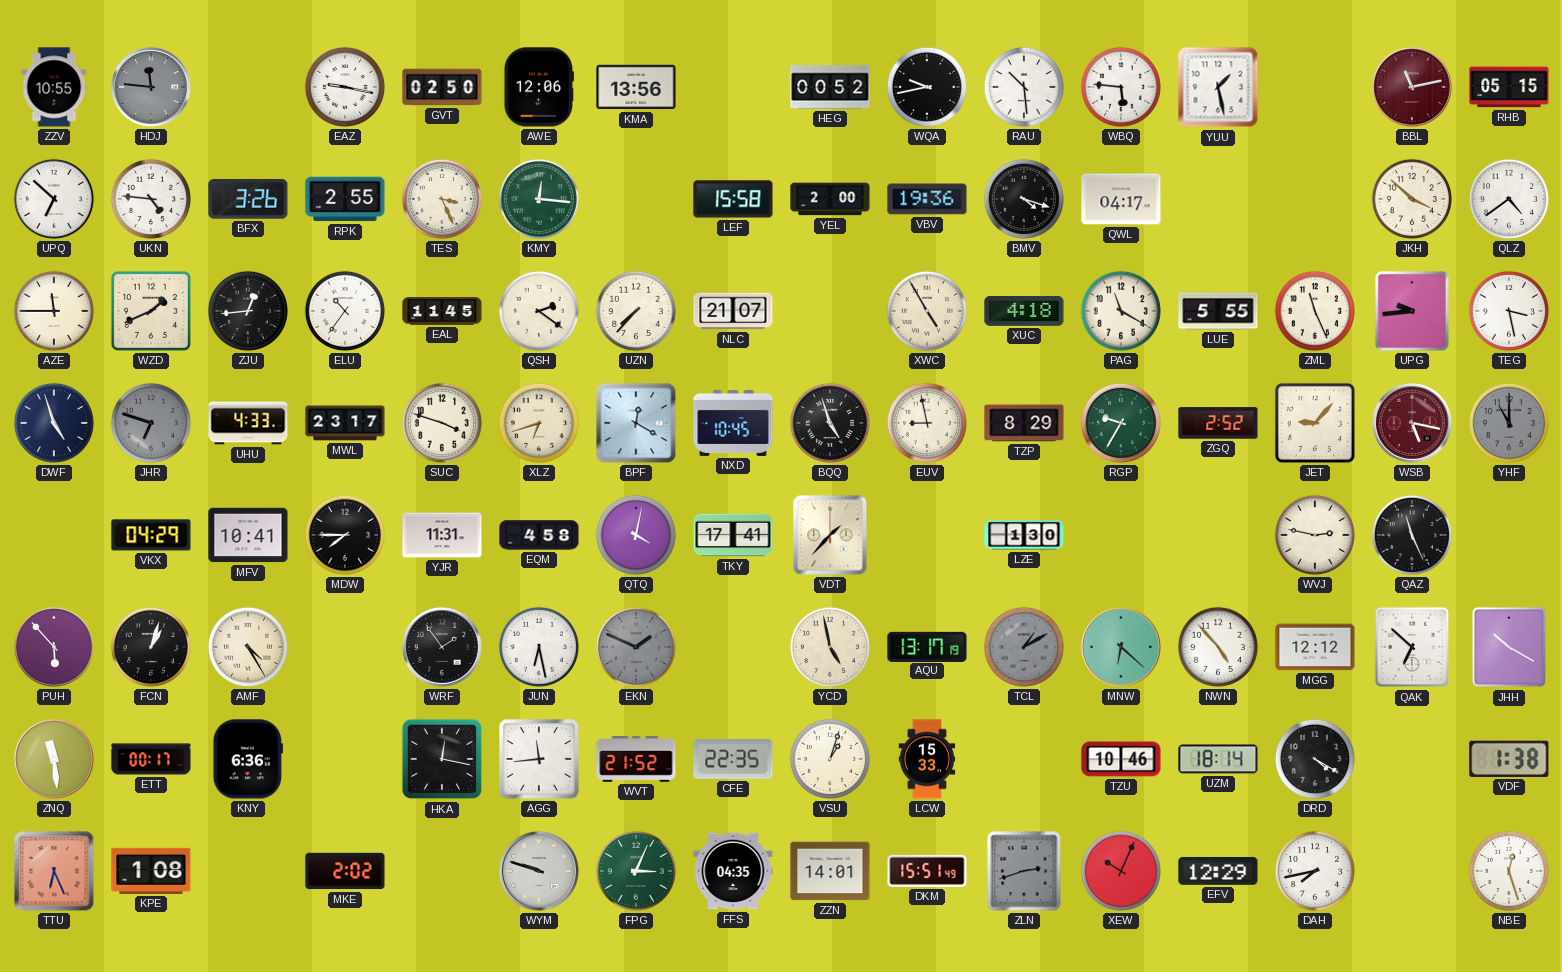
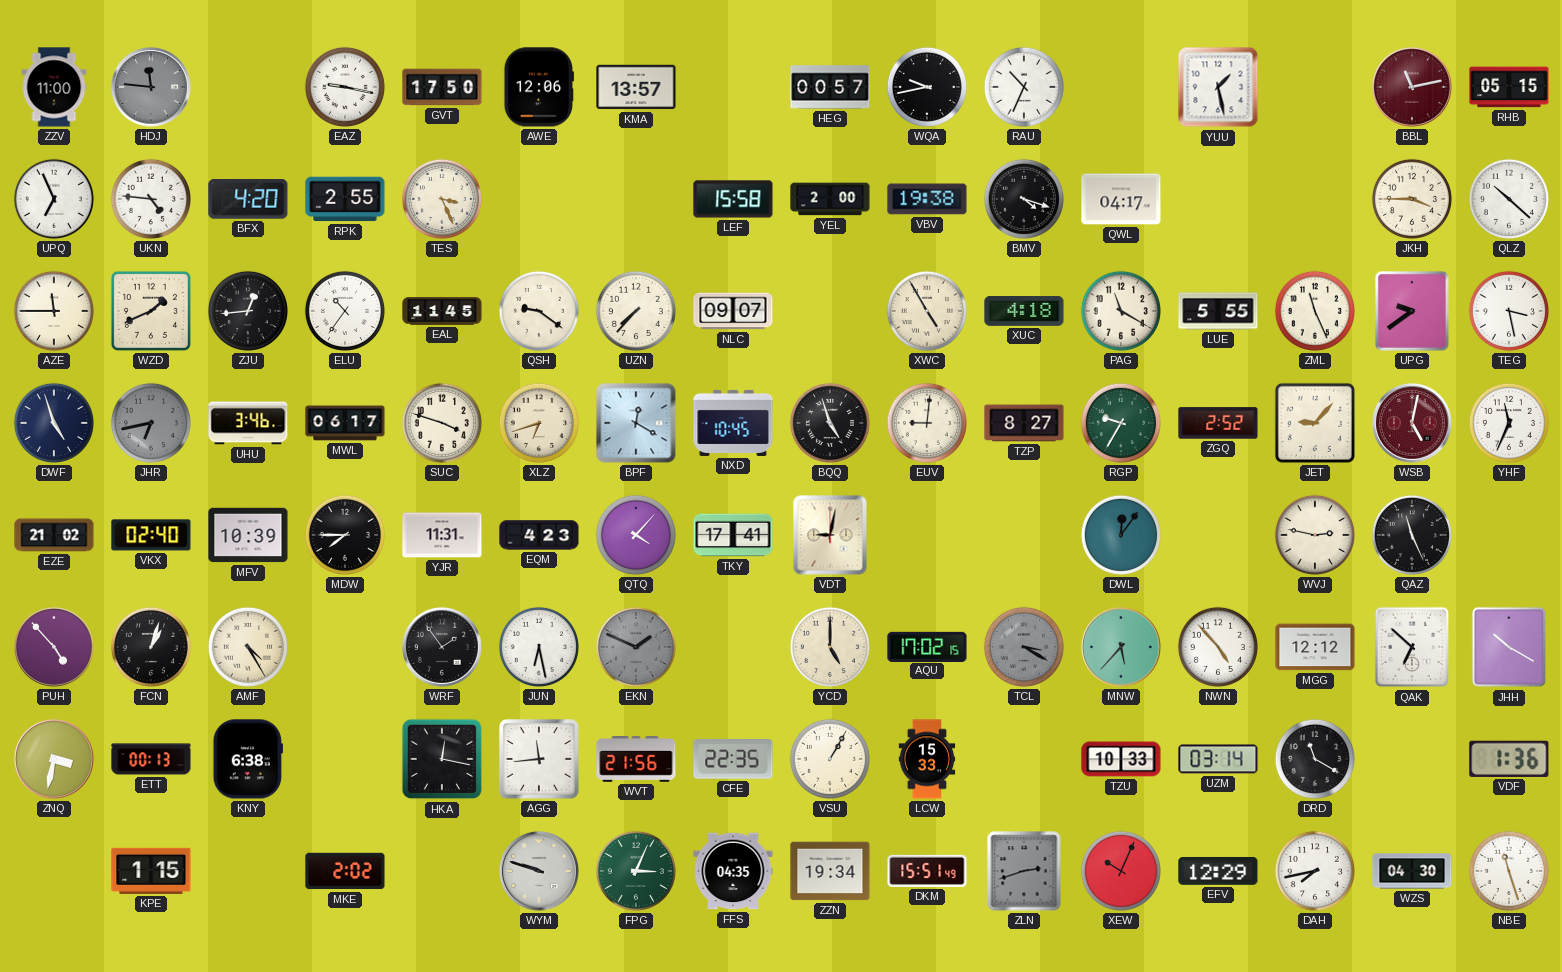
ZZV: 10:55 -> 11:00
GVT: 02:50 -> 17:50
KMA: 13:56 -> 13:57
HEG: 00:52 -> 00:57
RAU: 10:29 -> 10:34
WBQ: 5:46 -> none
UPQ: 6:52 -> 6:56
BFX: 3:26 -> 4:20
KMY: 12:16 -> none
VBV: 19:36 -> 19:38
JKH: 3:52 -> 3:45
QLZ: 4:39 -> 10:22
QSH: 2:21 -> 9:21
NLC: 21:07 -> 09:07
UPG: 9:44 -> 9:39
JHR: 6:48 -> 6:43
UHU: 4:33 -> 3:46
MWL: 23:17 -> 06:17
EUV: 8:58 -> 9:01
TZP: 8:29 -> 8:27
WSB: 5:17 -> 5:02
YHF: 11:00 -> 11:34
YHF dial: grey -> white
EZE: none -> 21:02
VKX: 04:29 -> 02:40
MFV: 10:41 -> 10:39
EQM: 4:58 -> 4:23
QTQ: 4:02 -> 4:07
VDT: 1:37 -> 9:02
LZE: 1:30 -> none
DWL: none -> 12:06
PUH: 5:53 -> 4:53
YCD: 4:58 -> 5:00
AQU: 13:17 -> 17:02
TCL: 1:10 -> 3:20
MNW: 6:22 -> 5:37
ZNQ: 11:29 -> 3:32
ETT: 00:17 -> 00:13
KNY: 6:36 -> 6:38
WVT: 21:52 -> 21:56
VSU: 1:03 -> 1:05
TZU: 10:46 -> 10:33
UZM: 18:14 -> 03:14
DRD: 4:20 -> 11:20
VDF: 1:38 -> 1:36
TTU: 6:26 -> none
KPE: 1:08 -> 1:15
ZZN: 14:01 -> 19:34
WZS: none -> 04:30
NBE: 12:27 -> 11:27
